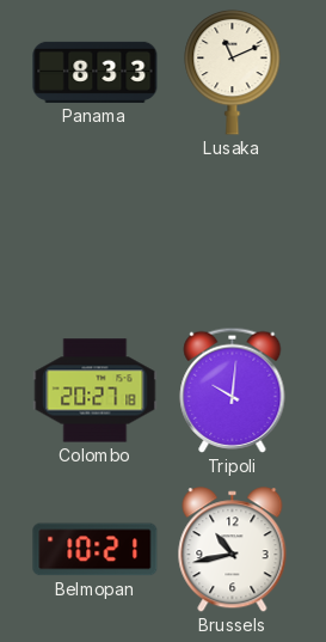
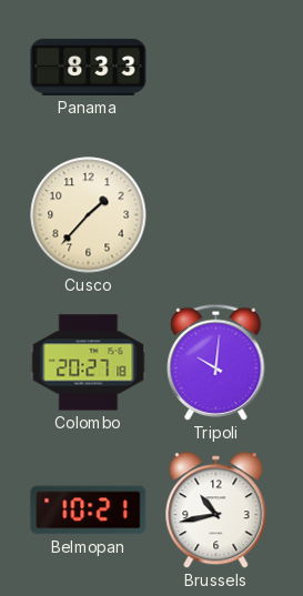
Lusaka: 11:11 -> none
Cusco: none -> 1:37
